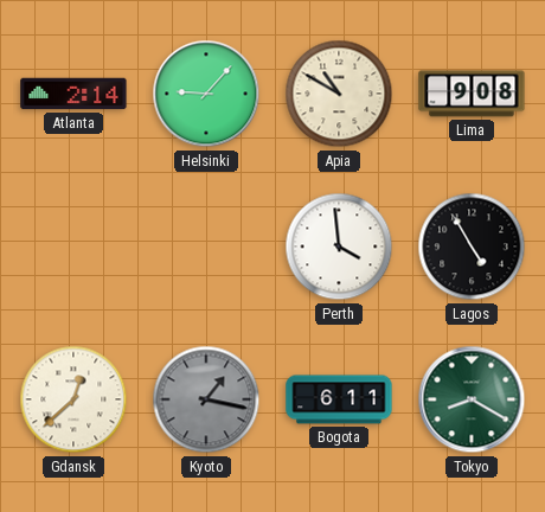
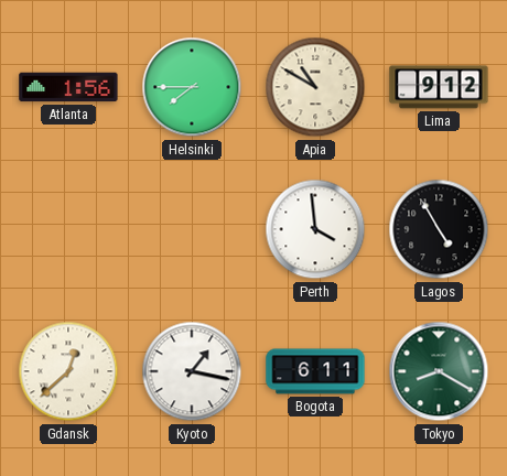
Atlanta: 2:14 -> 1:56
Helsinki: 9:07 -> 7:45
Lima: 9:08 -> 9:12
Kyoto dial: grey -> white
